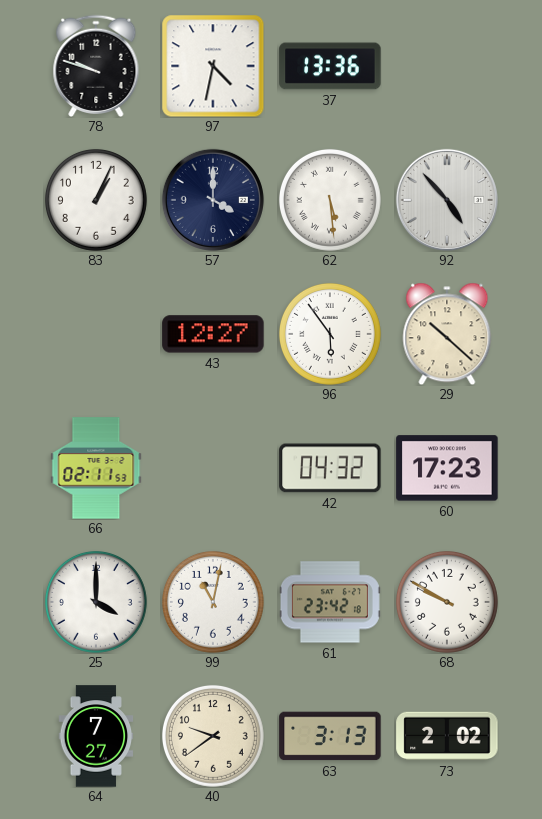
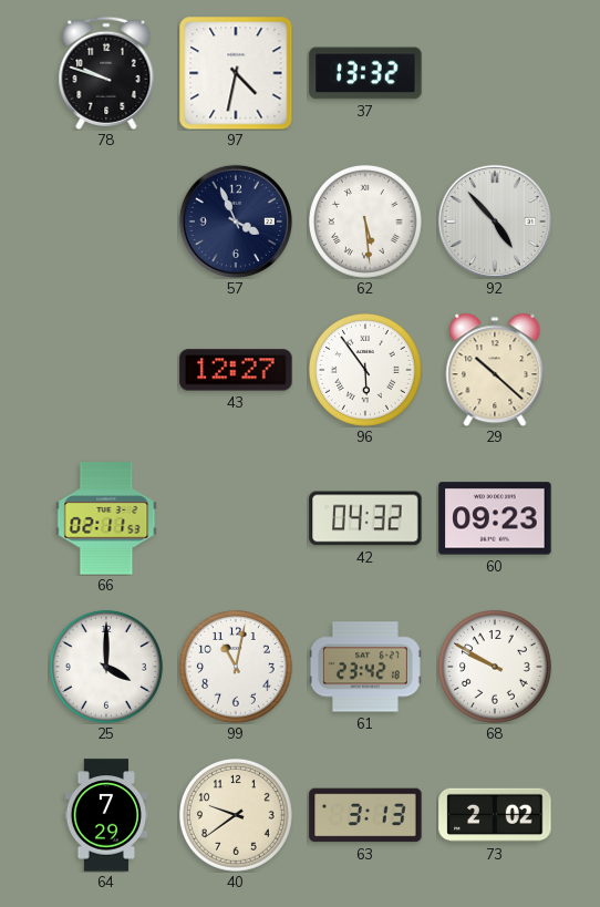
37: 13:36 -> 13:32
83: 1:04 -> none
57: 4:00 -> 3:56
60: 17:23 -> 09:23
64: 7:27 -> 7:29
